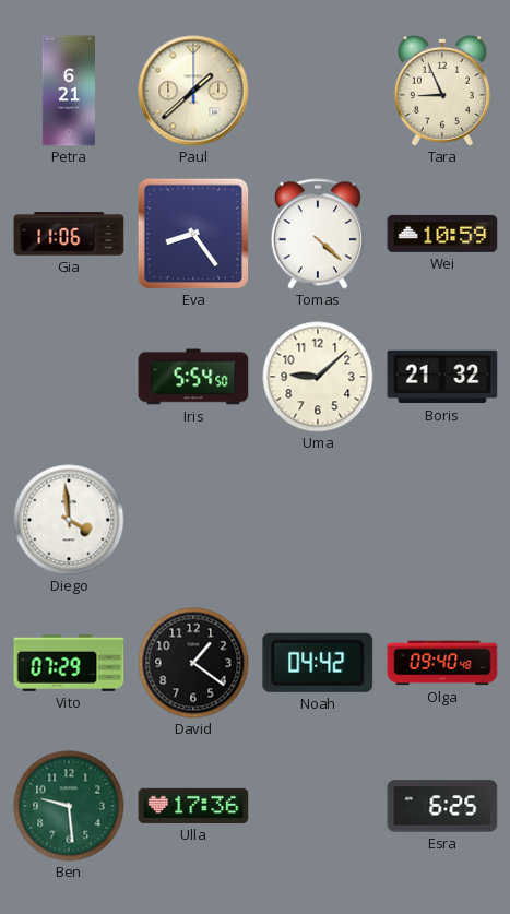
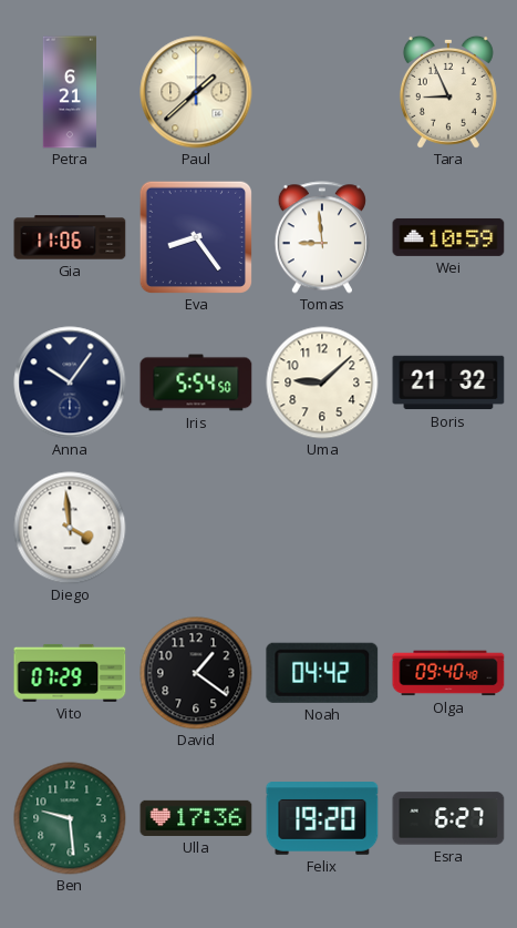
Tomas: 4:22 -> 8:59
Anna: none -> 10:06
Felix: none -> 19:20
Esra: 6:25 -> 6:27
